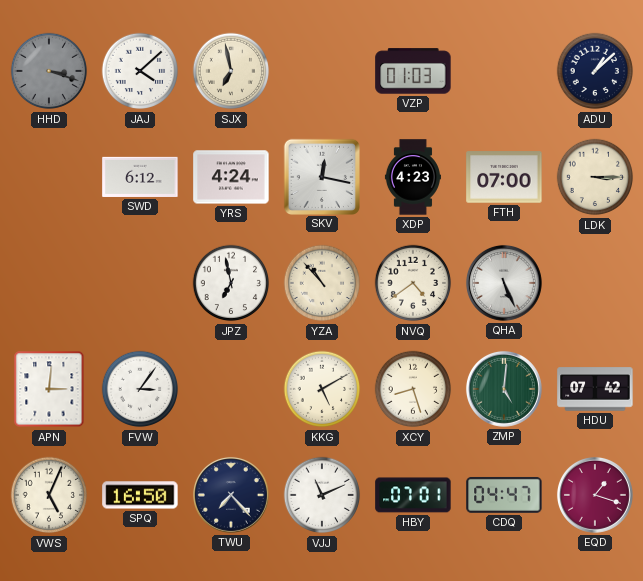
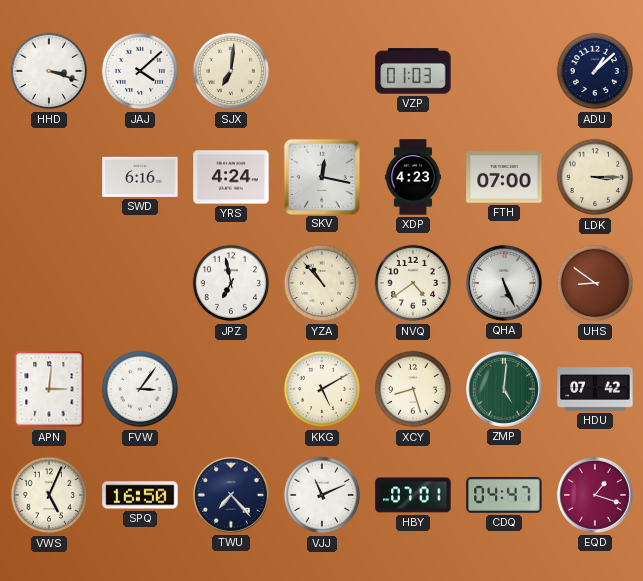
HHD dial: grey -> white
SJX: 6:58 -> 7:01
SWD: 6:12 -> 6:16
UHS: none -> 8:51
